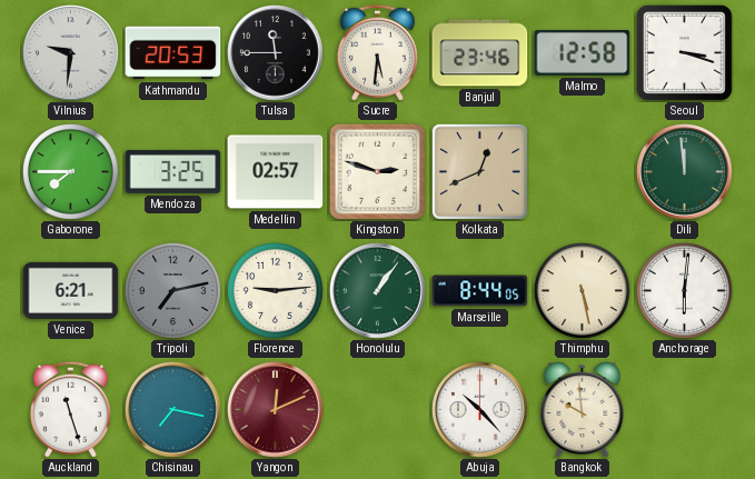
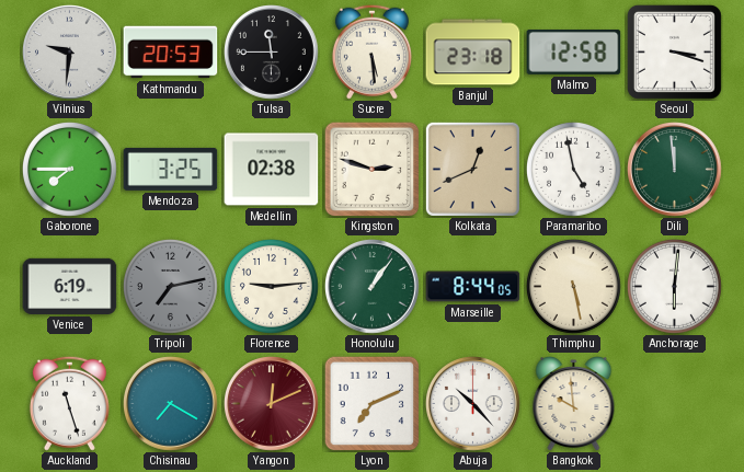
Sucre: 5:31 -> 5:29
Banjul: 23:46 -> 23:18
Medellin: 02:57 -> 02:38
Paramaribo: none -> 4:58
Venice: 6:21 -> 6:19
Chisinau: 7:17 -> 7:20
Lyon: none -> 7:11
